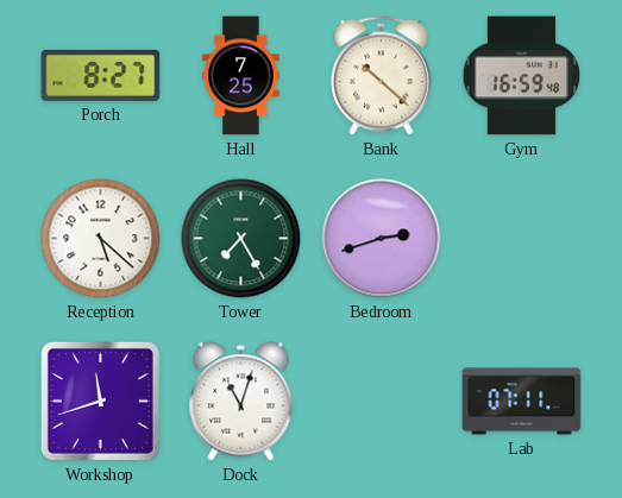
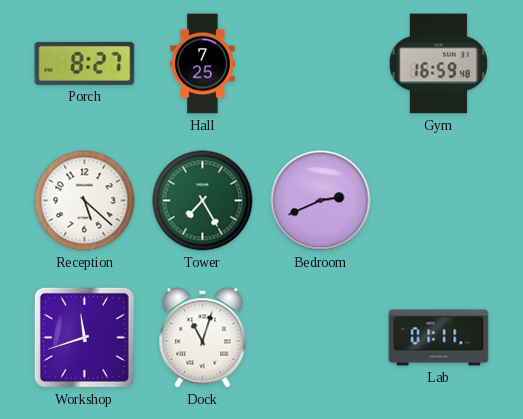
Bank: 10:22 -> none
Bedroom: 2:42 -> 2:41
Lab: 07:11 -> 01:11
